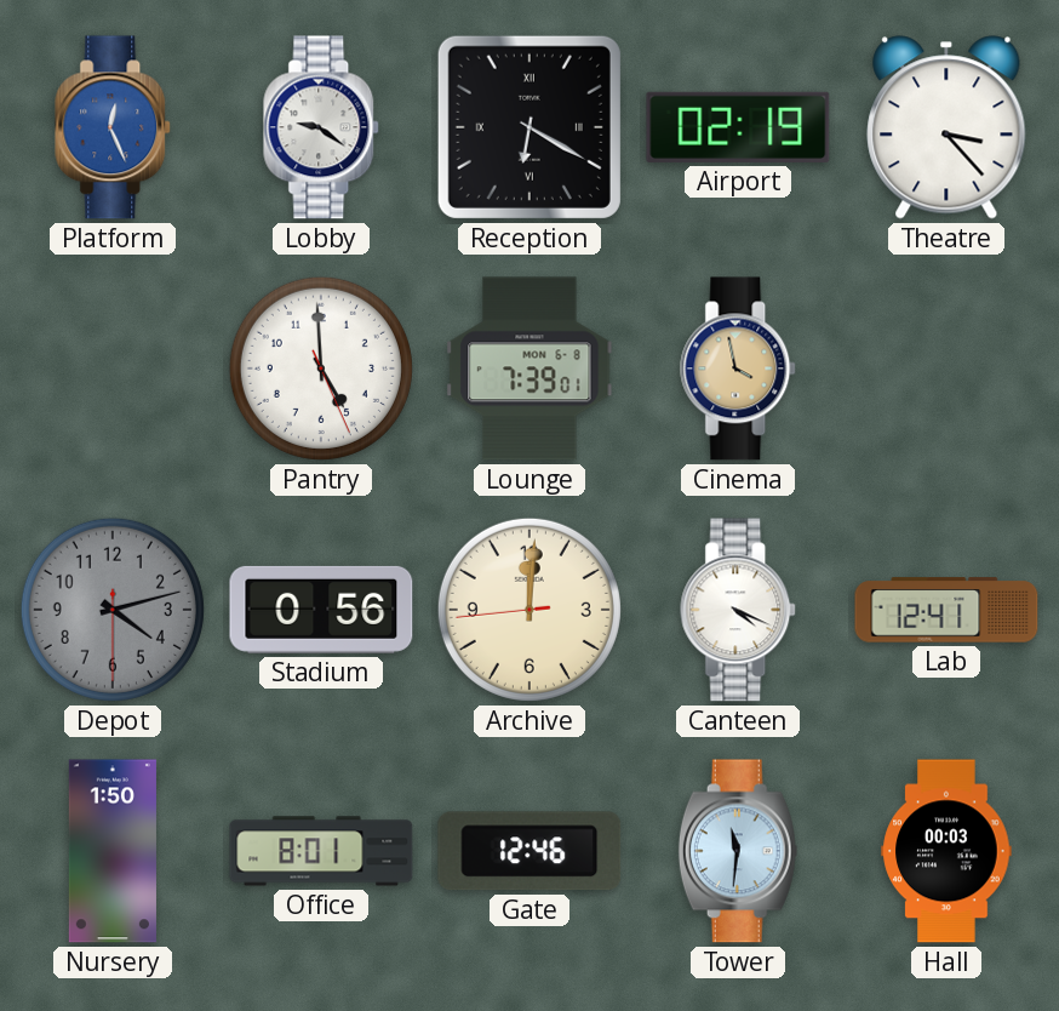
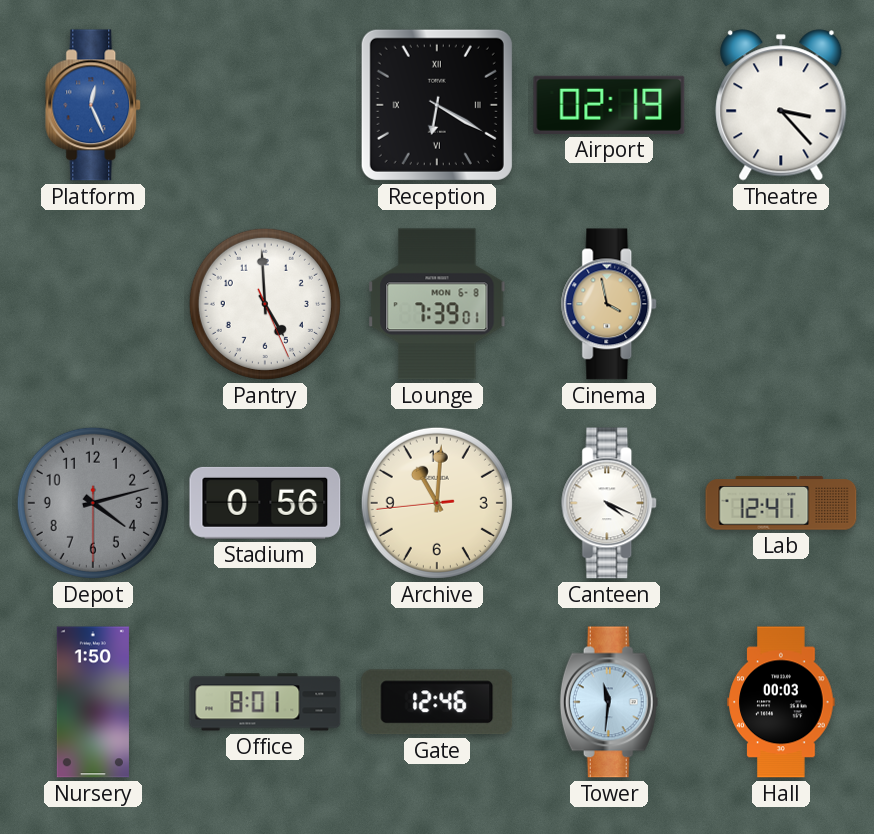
Lobby: 9:21 -> none
Archive: 12:00 -> 11:00
